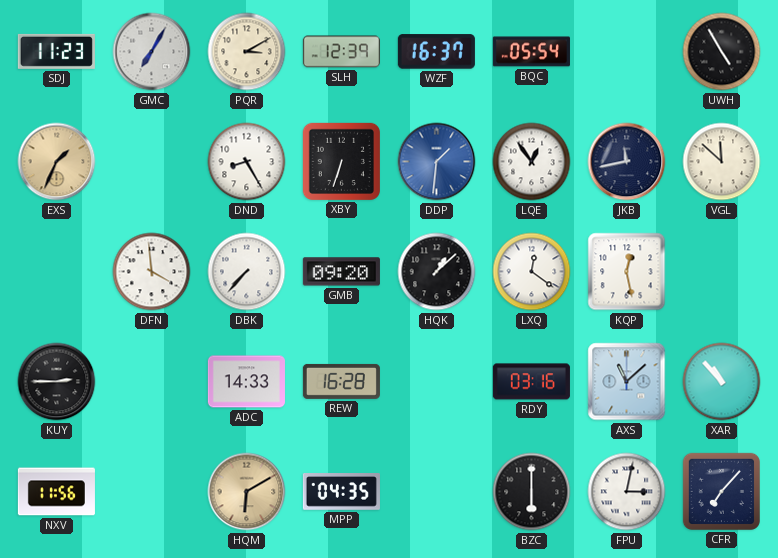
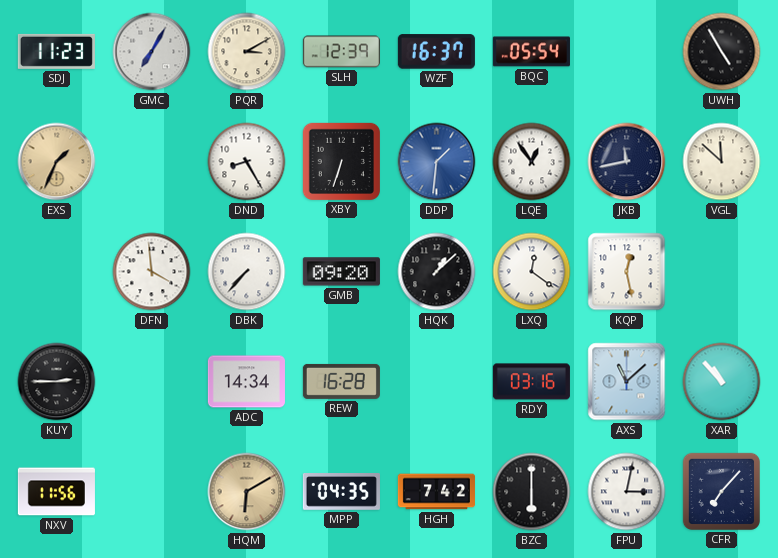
ADC: 14:33 -> 14:34
HGH: none -> 7:42
